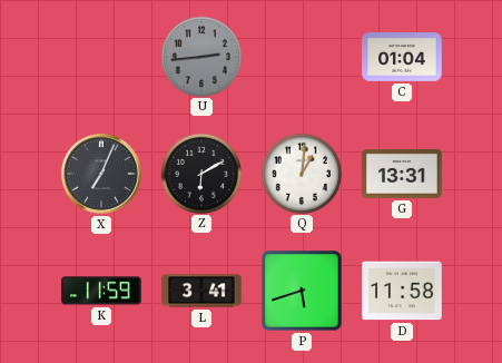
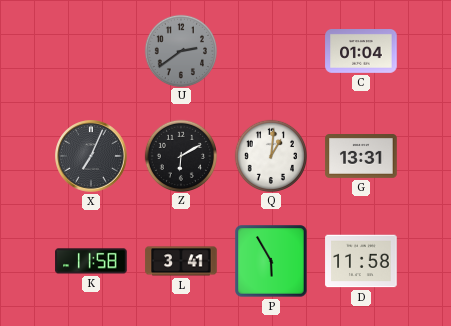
U: 2:44 -> 2:39
K: 11:59 -> 11:58
P: 5:42 -> 5:55
